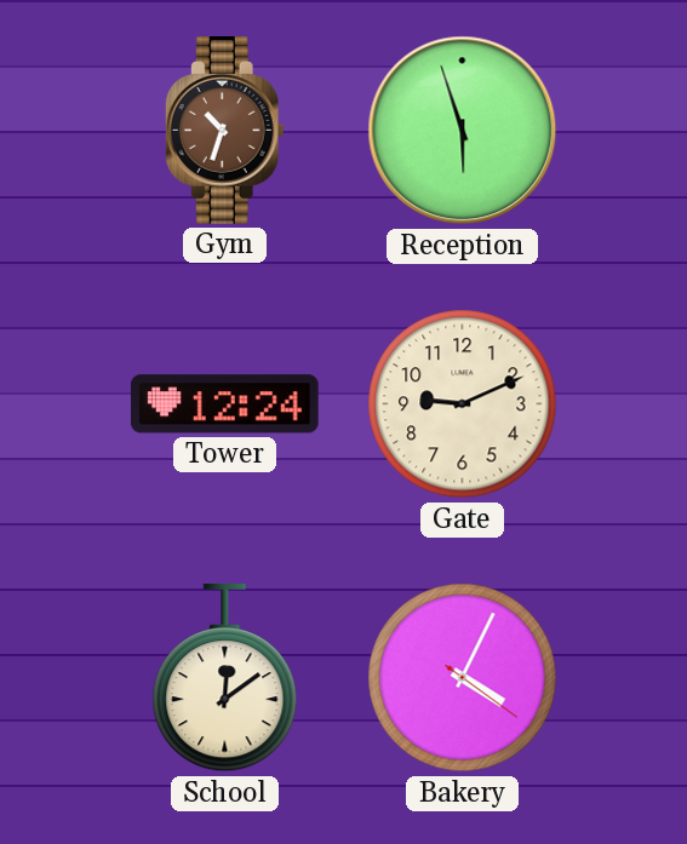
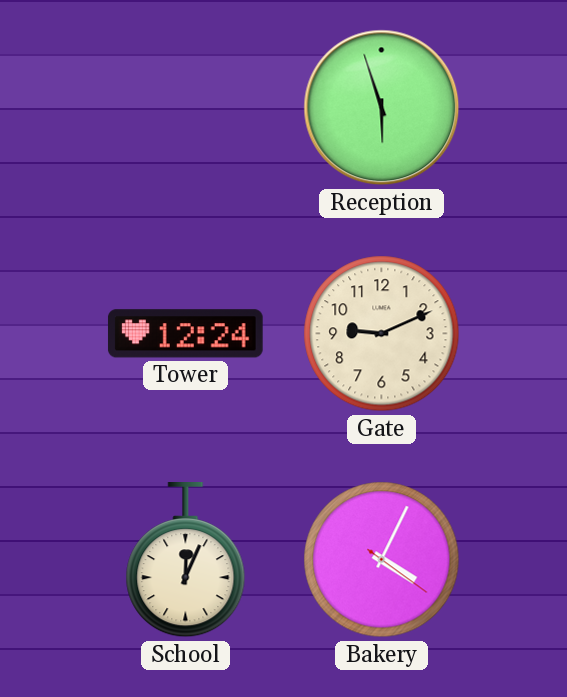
Gym: 10:33 -> none
School: 12:09 -> 12:04
